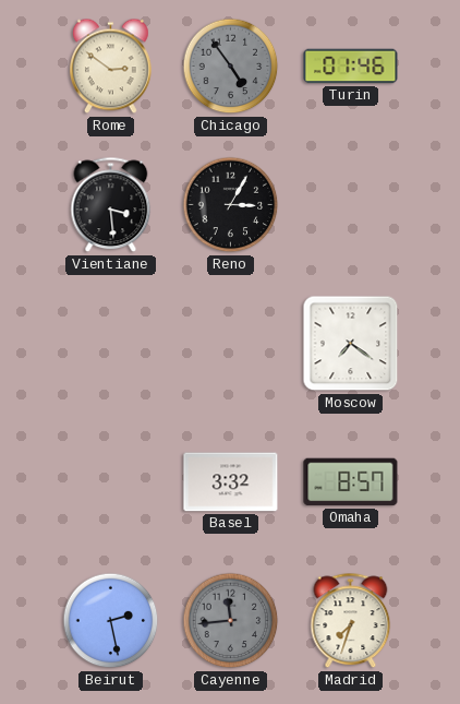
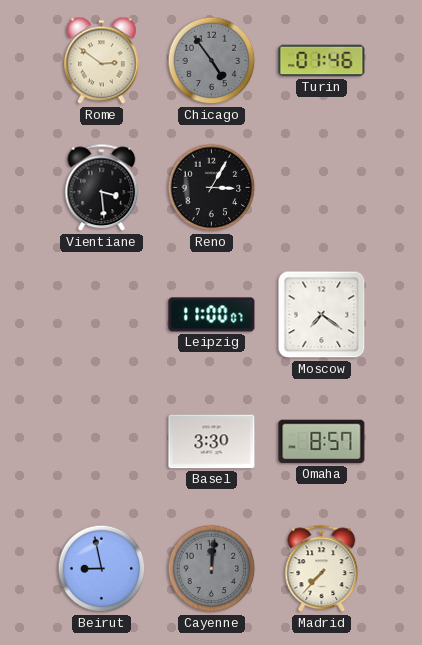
Leipzig: none -> 11:00
Basel: 3:32 -> 3:30
Beirut: 2:28 -> 8:58
Cayenne: 11:44 -> 12:01
Madrid: 7:33 -> 7:37
